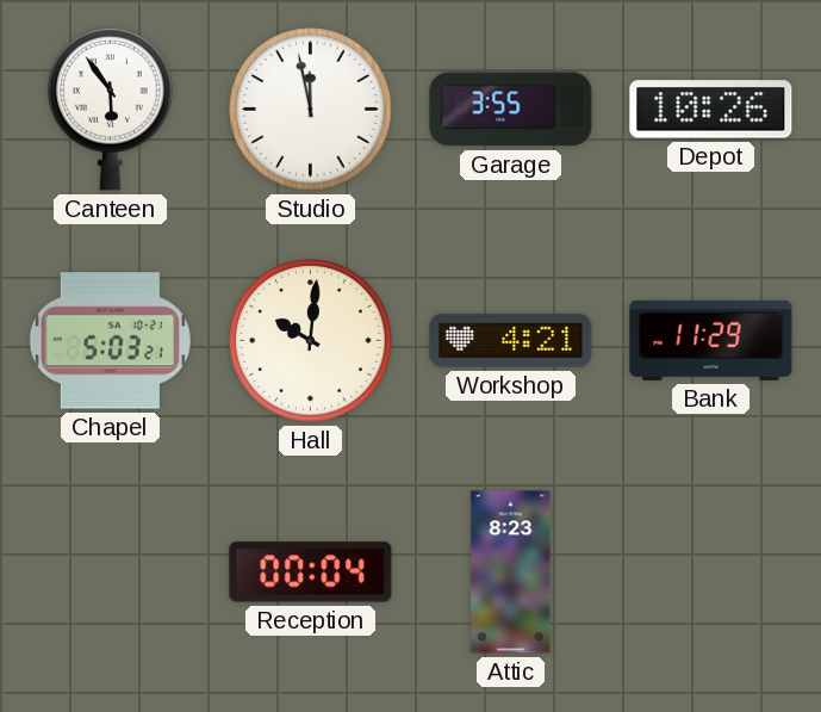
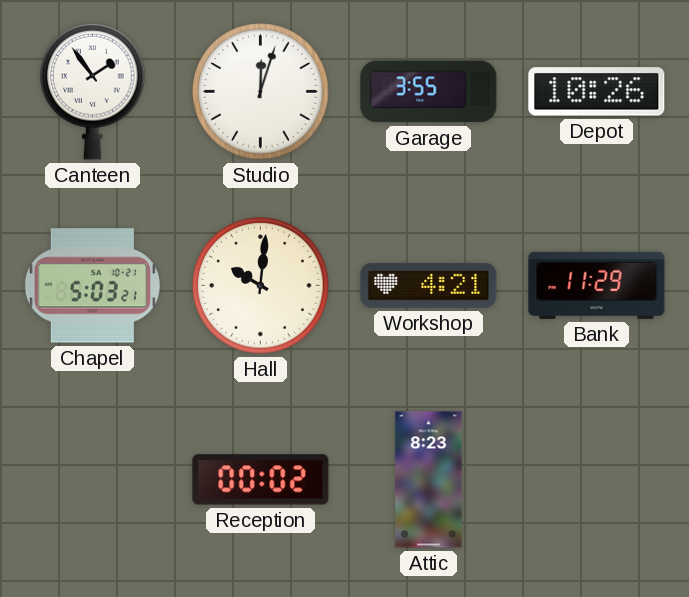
Canteen: 5:54 -> 1:54
Studio: 11:58 -> 12:03
Reception: 00:04 -> 00:02
